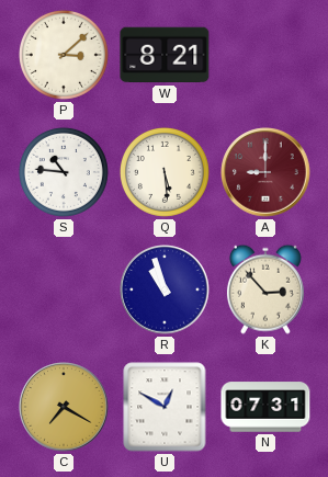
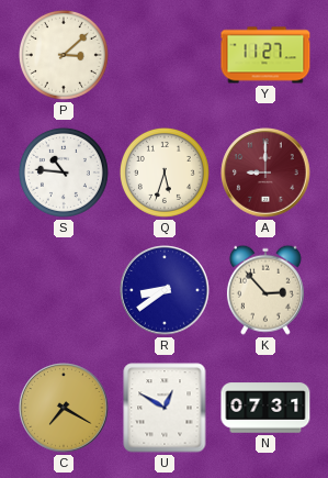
W: 8:21 -> none
Y: none -> 11:27
Q: 5:29 -> 5:33
R: 10:57 -> 8:39
